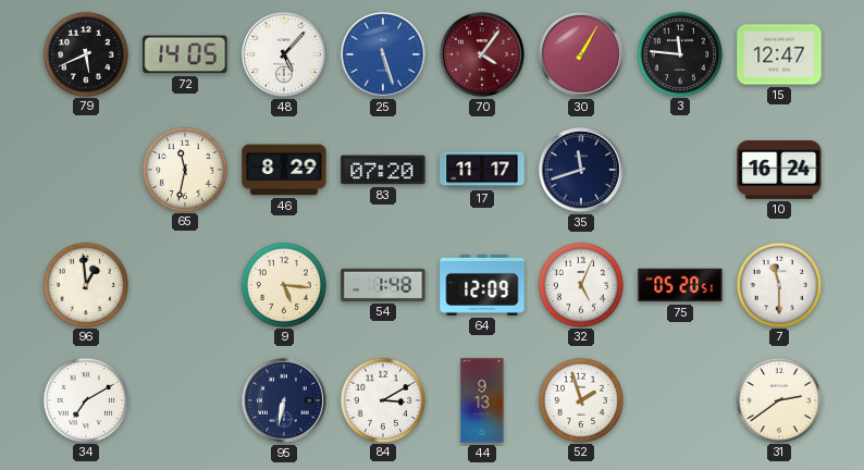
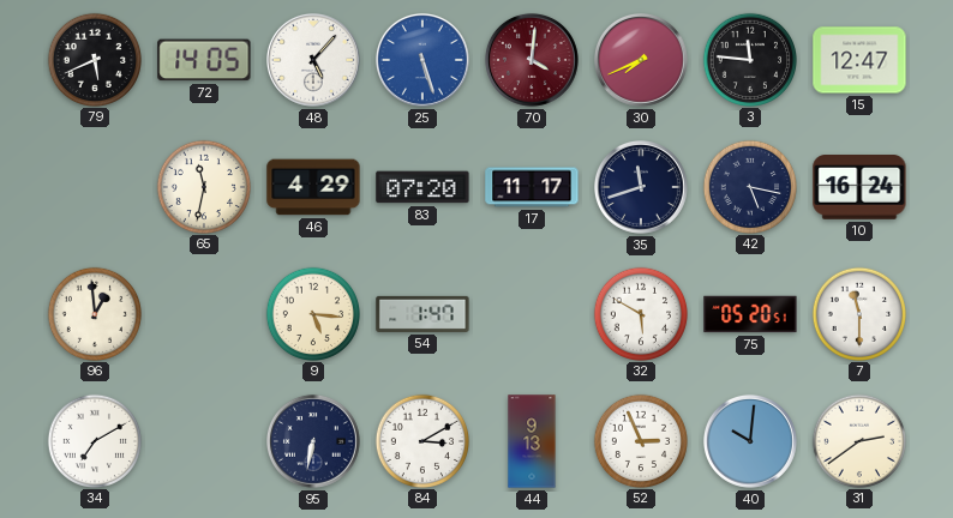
70: 4:06 -> 4:01
30: 1:05 -> 7:41
46: 8:29 -> 4:29
42: none -> 5:17
54: 1:48 -> 1:47
64: 12:09 -> none
32: 5:04 -> 5:50
52: 1:57 -> 2:56
40: none -> 10:01
